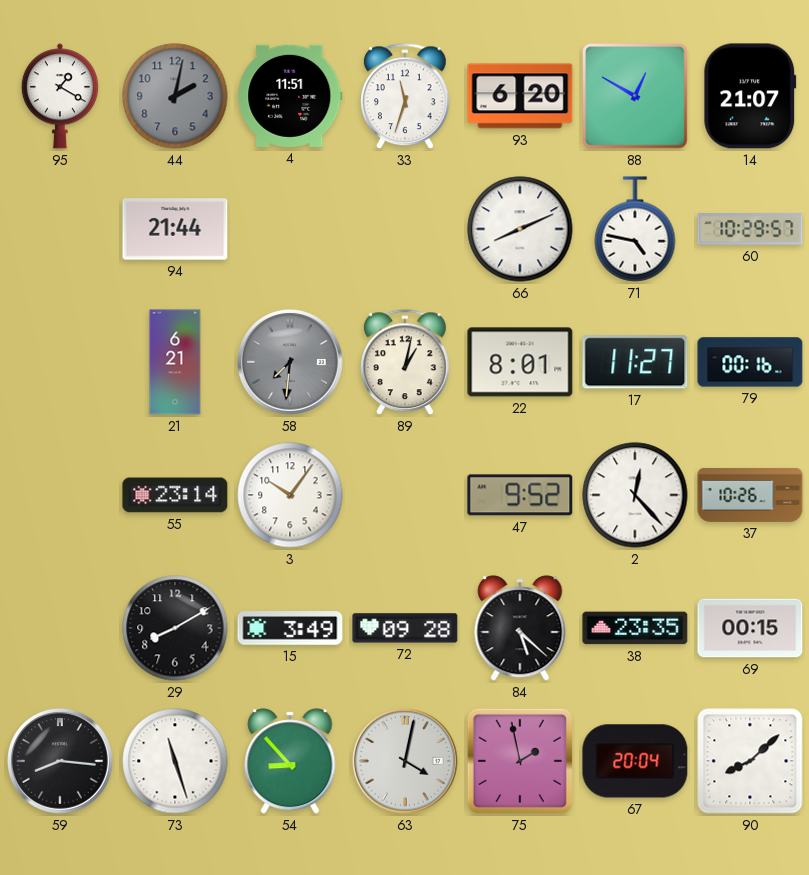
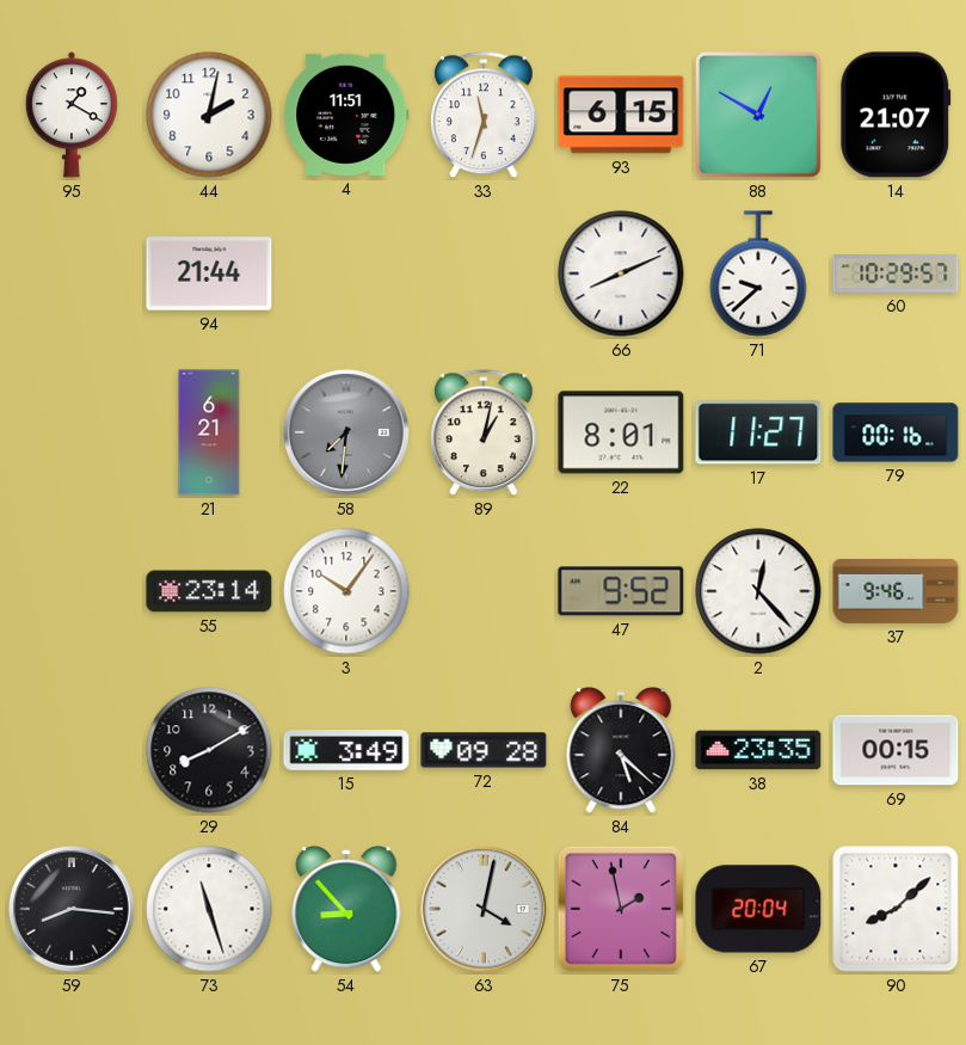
44 dial: grey -> white
93: 6:20 -> 6:15
71: 4:47 -> 9:38
37: 10:26 -> 9:46
